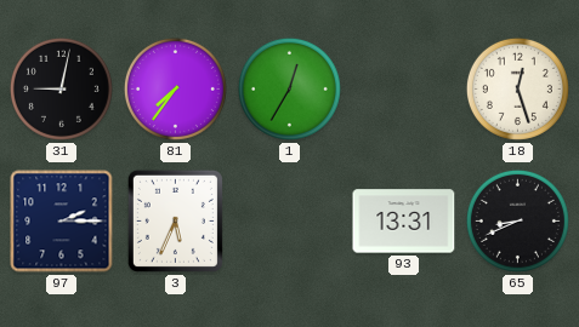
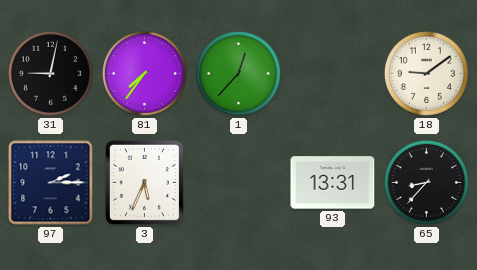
1: 12:35 -> 12:37
18: 12:27 -> 9:09
65: 8:41 -> 8:37
